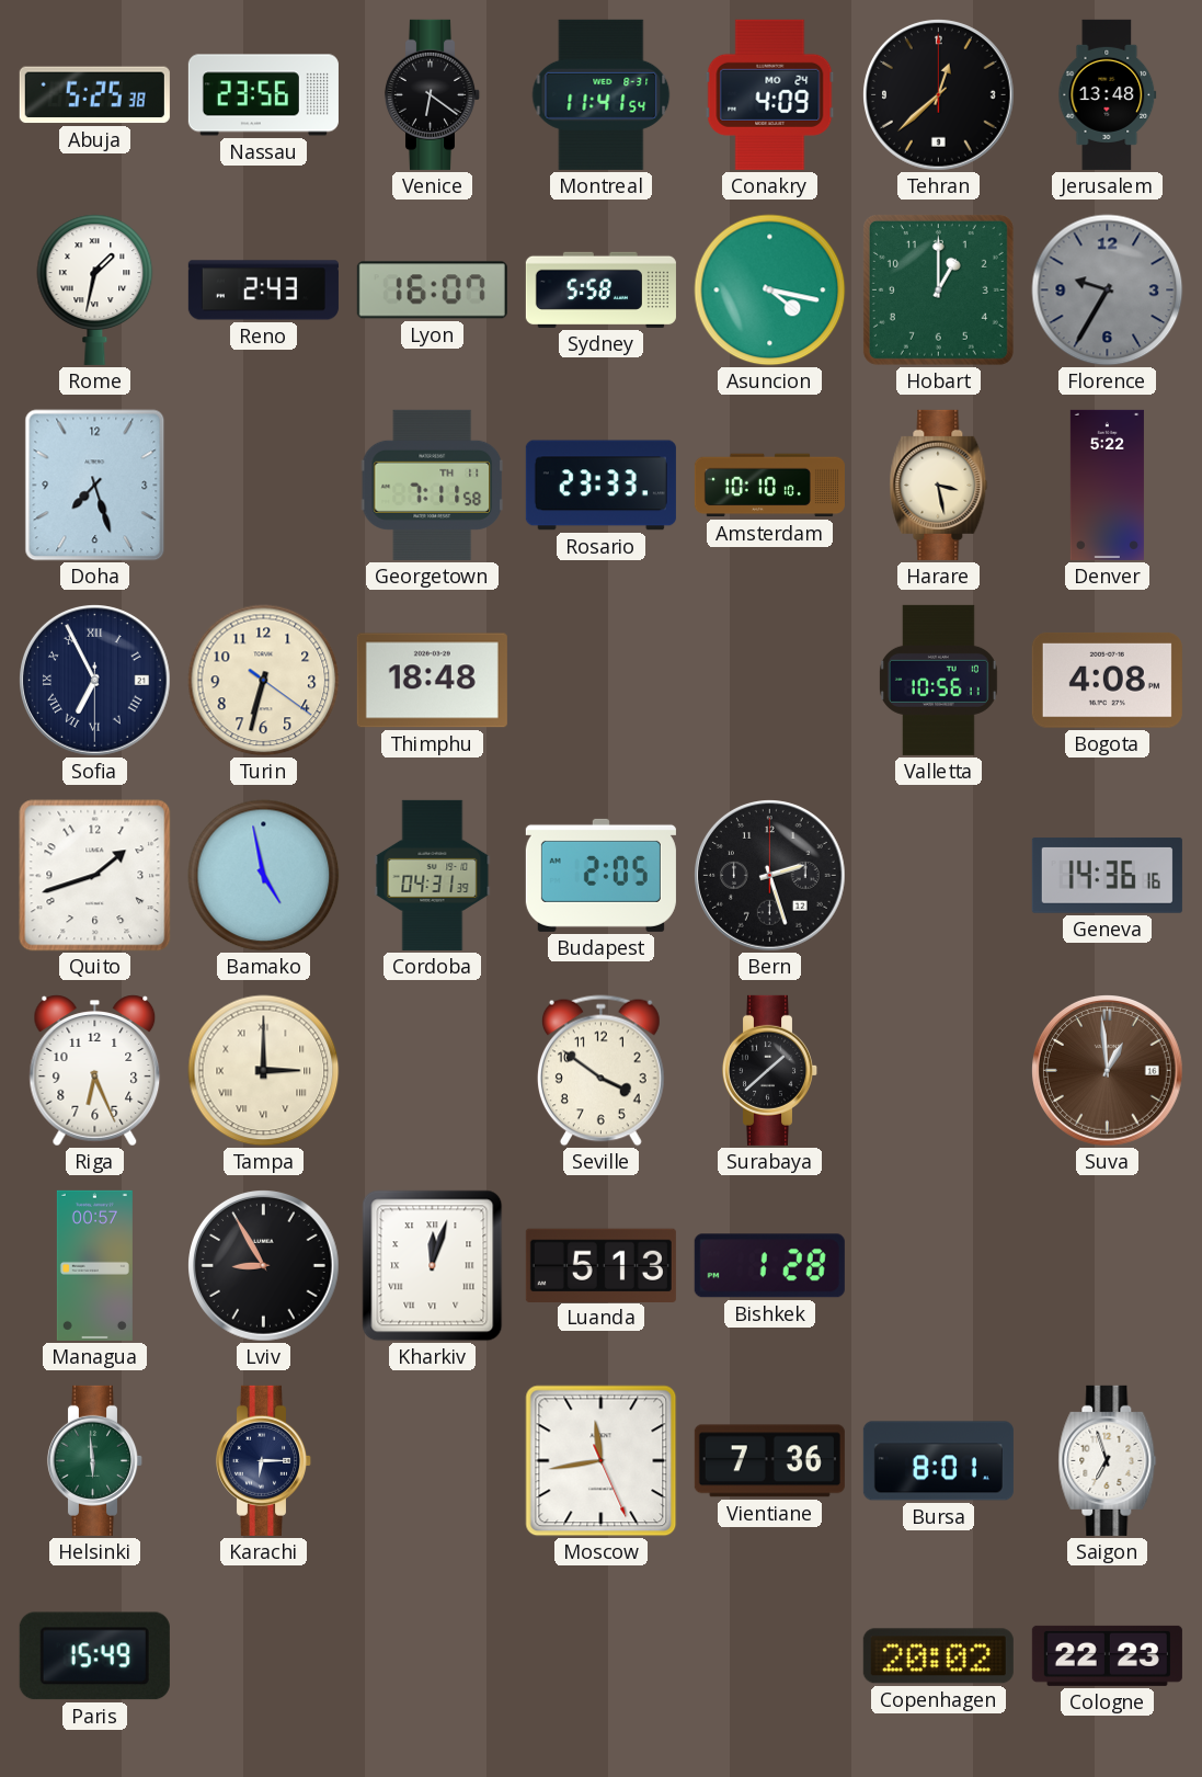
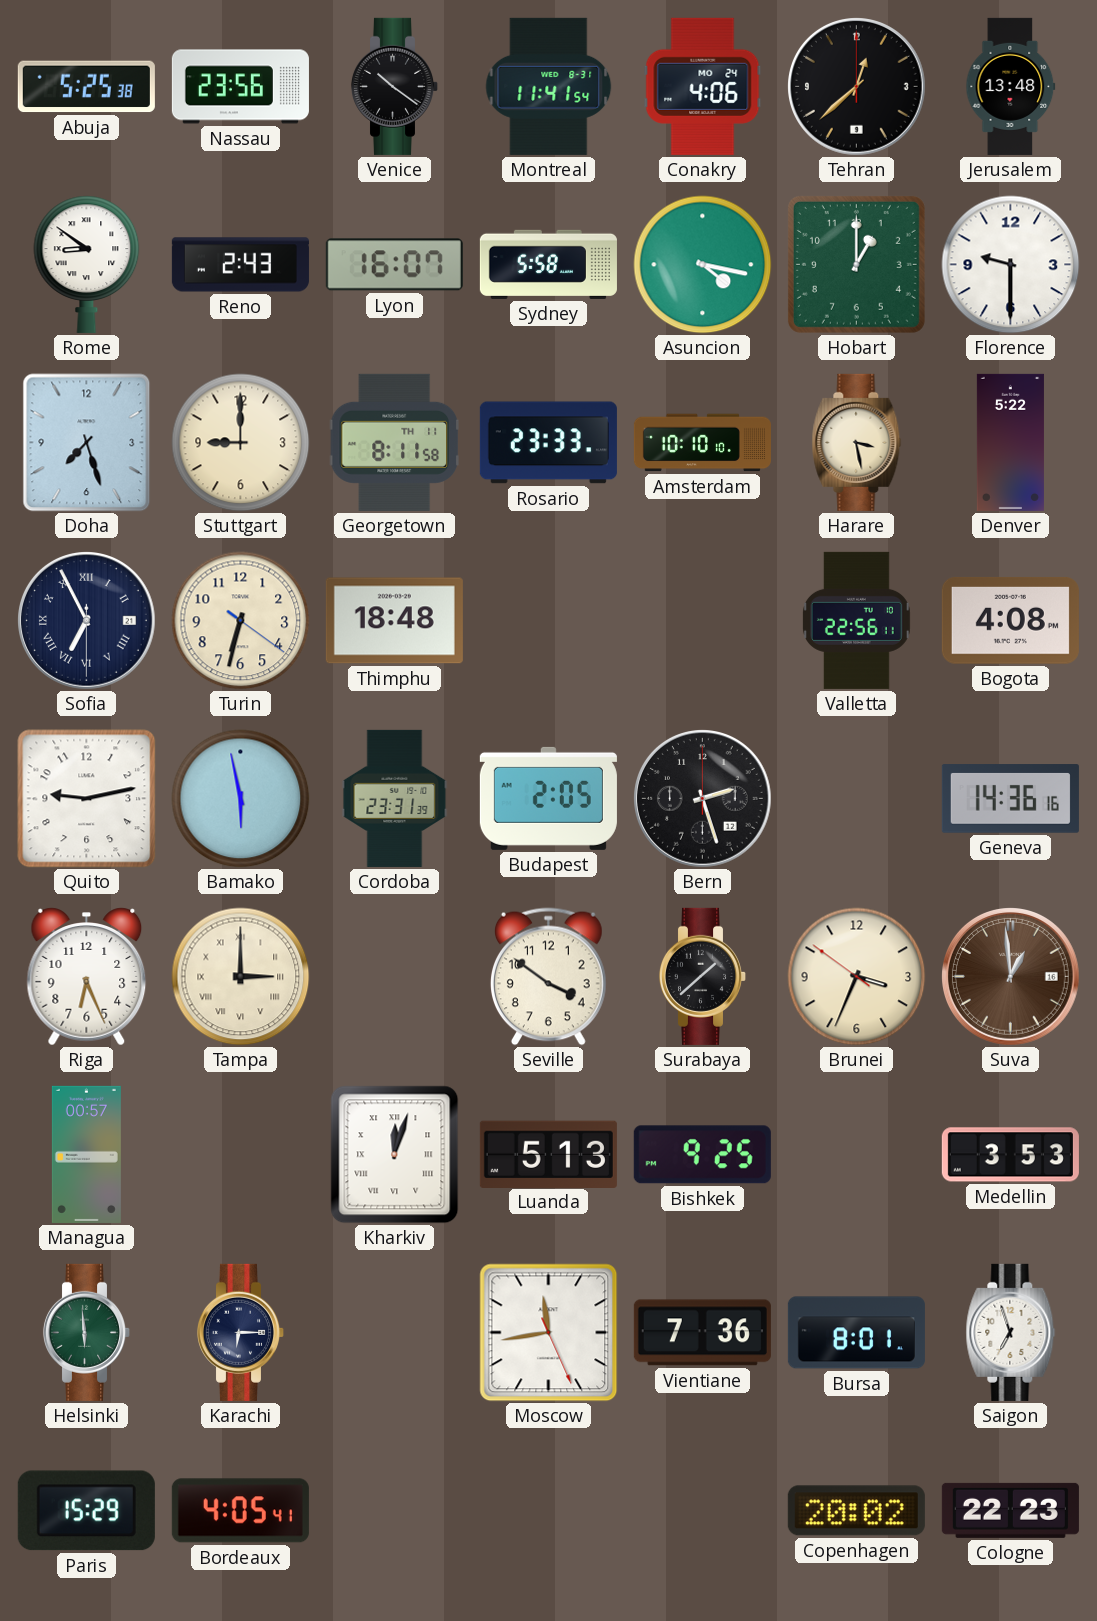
Venice: 6:21 -> 10:21
Conakry: 4:09 -> 4:06
Rome: 1:32 -> 8:51
Florence: 9:35 -> 9:30
Florence dial: grey -> white
Stuttgart: none -> 9:00
Georgetown: 7:11 -> 8:11
Valletta: 10:56 -> 22:56
Quito: 1:42 -> 9:13
Bamako: 4:58 -> 5:58
Cordoba: 04:31 -> 23:31
Brunei: none -> 3:33
Lviv: 8:55 -> none
Bishkek: 1:28 -> 9:25
Medellin: none -> 3:53
Paris: 15:49 -> 15:29
Bordeaux: none -> 4:05
